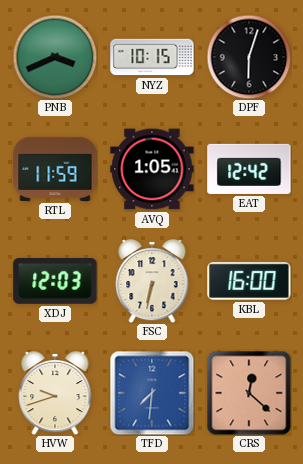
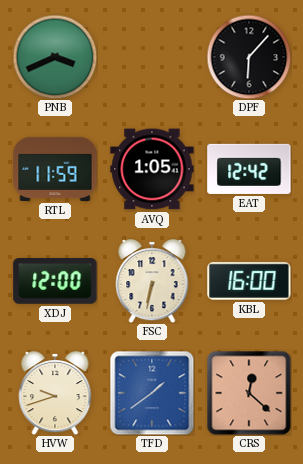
NYZ: 10:15 -> none
DPF: 6:03 -> 6:07
XDJ: 12:03 -> 12:00
TFD: 7:31 -> 1:39
